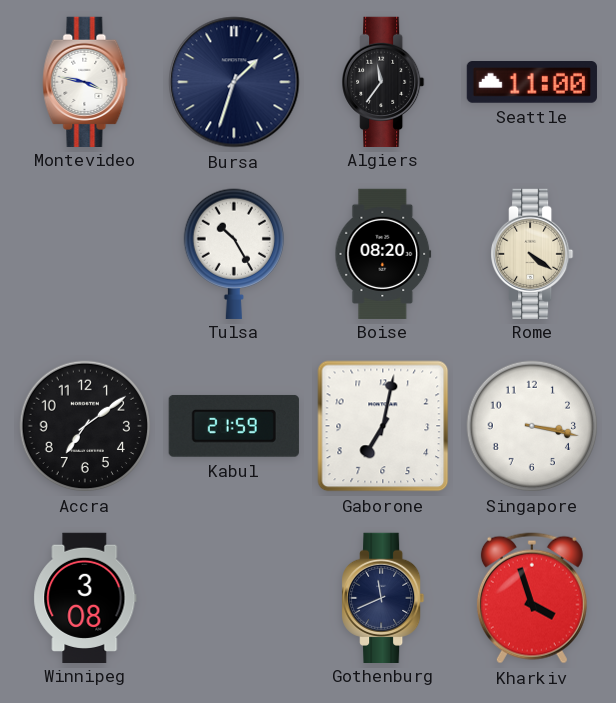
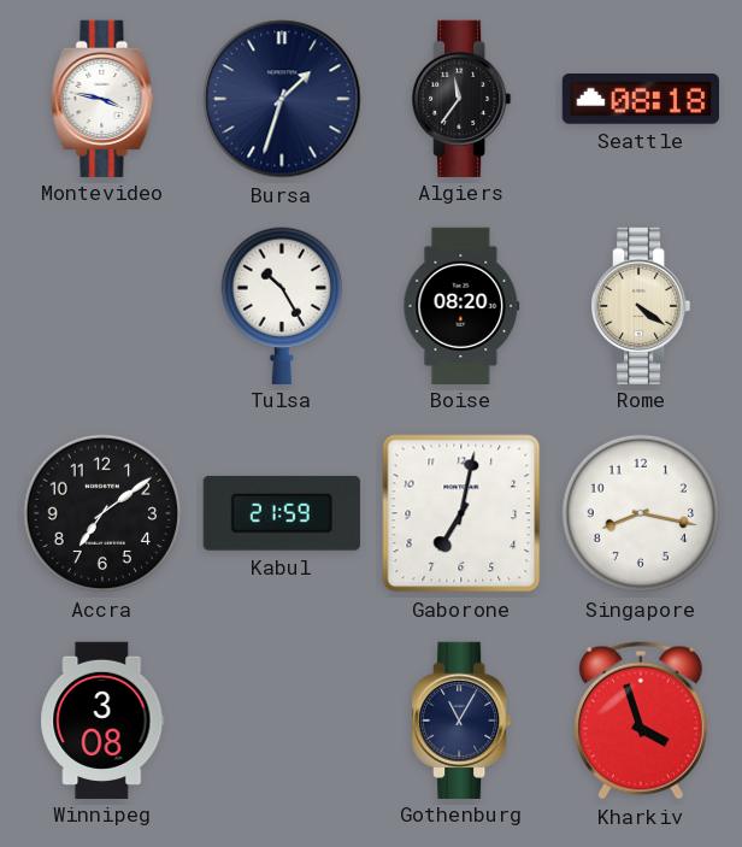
Seattle: 11:00 -> 08:18
Singapore: 3:17 -> 8:17
Gothenburg: 11:41 -> 11:05
